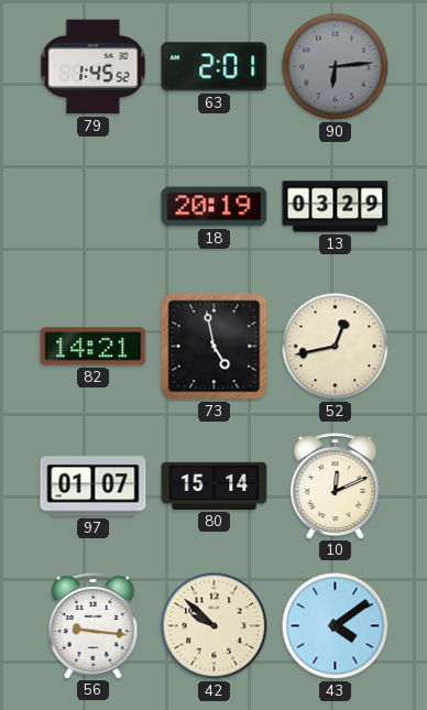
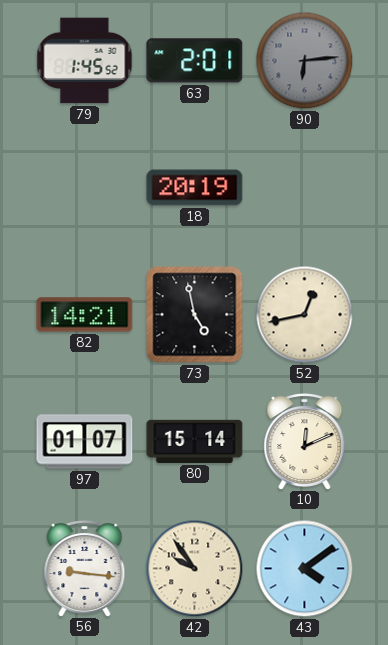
13: 03:29 -> none
42: 9:52 -> 9:54
